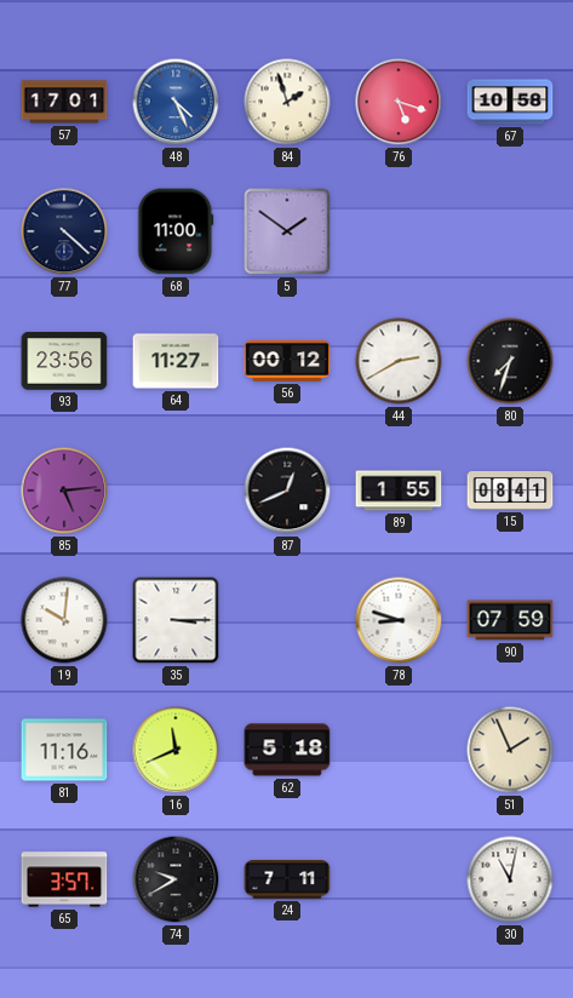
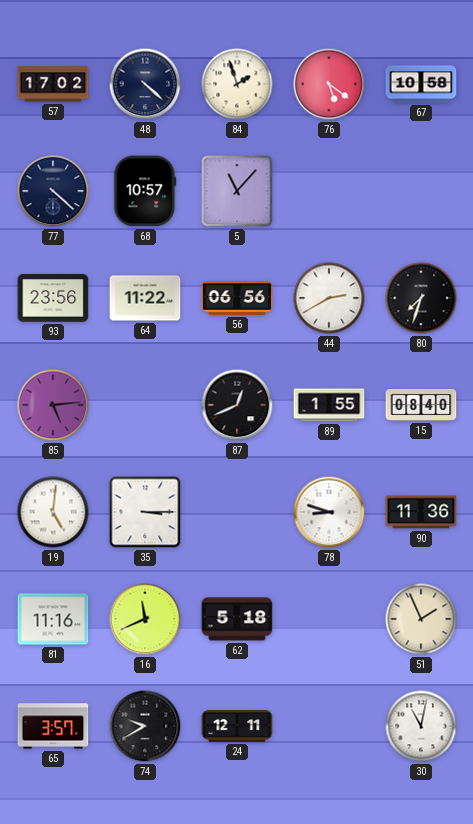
57: 17:01 -> 17:02
48: 4:26 -> 4:22
48 dial: blue -> navy
76: 5:18 -> 5:21
68: 11:00 -> 10:57
5: 1:51 -> 11:07
64: 11:27 -> 11:22
56: 00:12 -> 06:56
15: 08:41 -> 08:40
19: 10:01 -> 5:01
90: 07:59 -> 11:36
24: 7:11 -> 12:11
